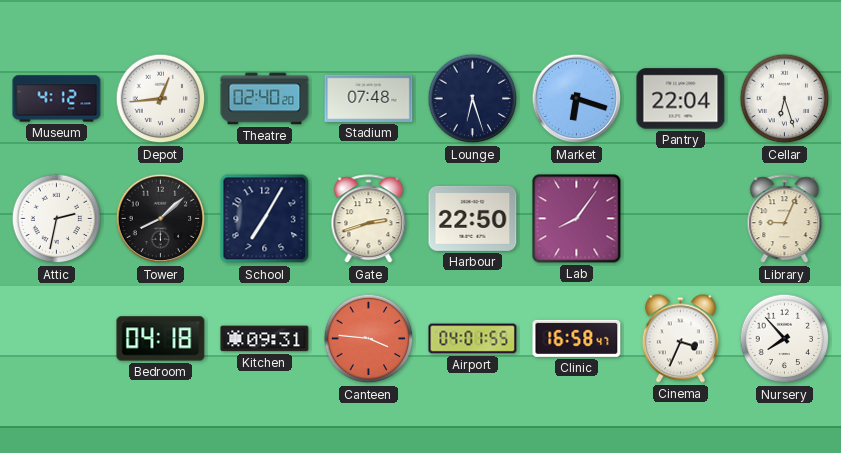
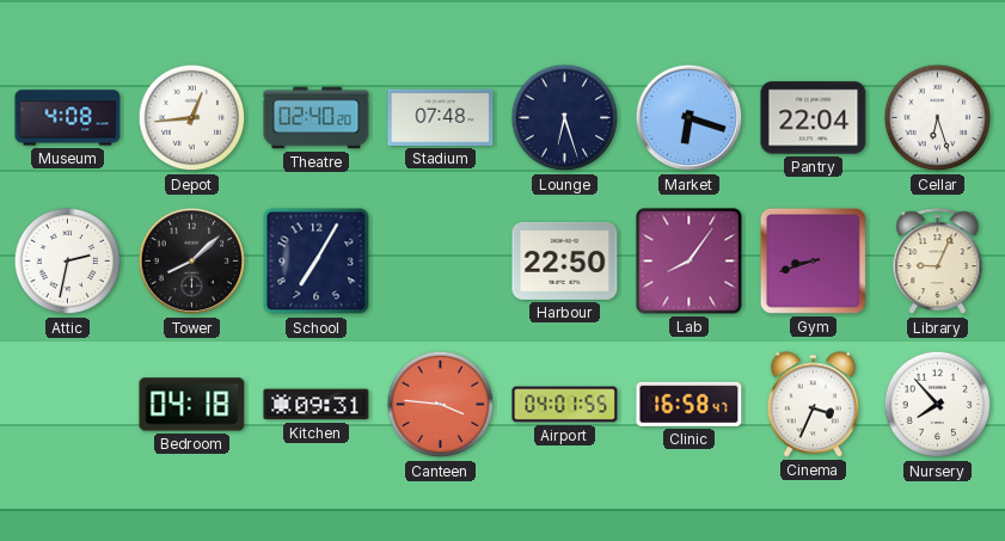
Museum: 4:12 -> 4:08
Gate: 2:42 -> none
Gym: none -> 8:42
